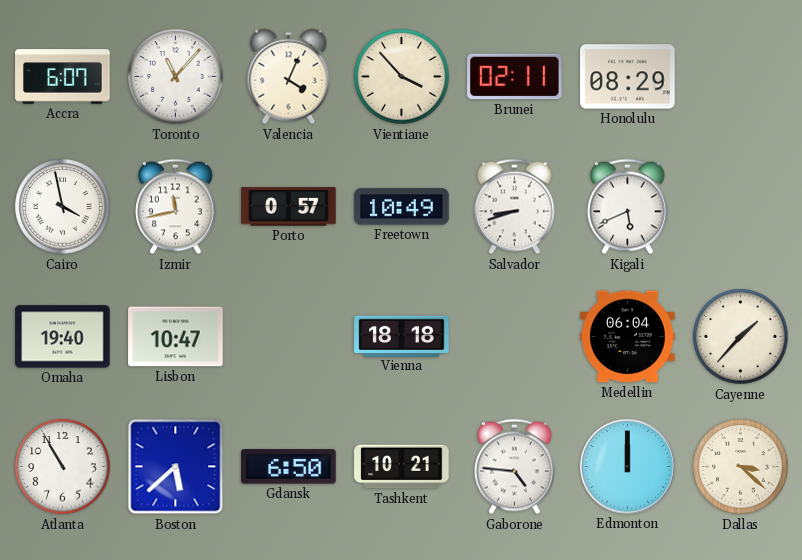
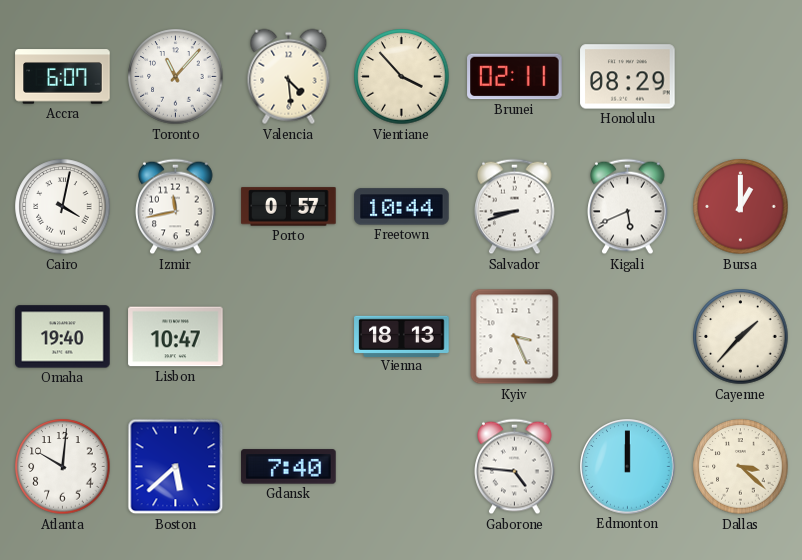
Valencia: 4:04 -> 4:29
Cairo: 3:58 -> 4:02
Freetown: 10:49 -> 10:44
Bursa: none -> 1:00
Vienna: 18:18 -> 18:13
Kyiv: none -> 3:26
Medellin: 06:04 -> none
Atlanta: 10:55 -> 10:01
Gdansk: 6:50 -> 7:40
Tashkent: 10:21 -> none
